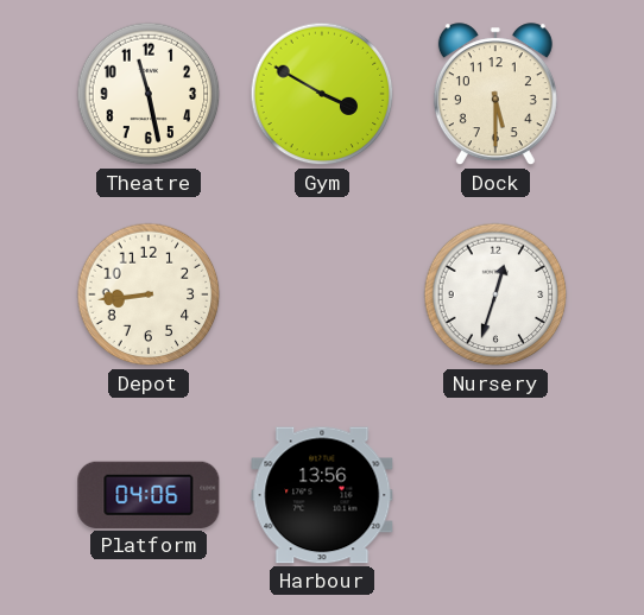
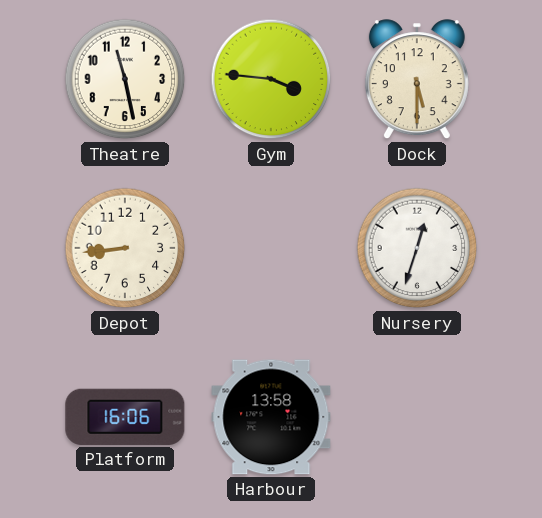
Gym: 3:50 -> 3:46
Platform: 04:06 -> 16:06
Harbour: 13:56 -> 13:58
